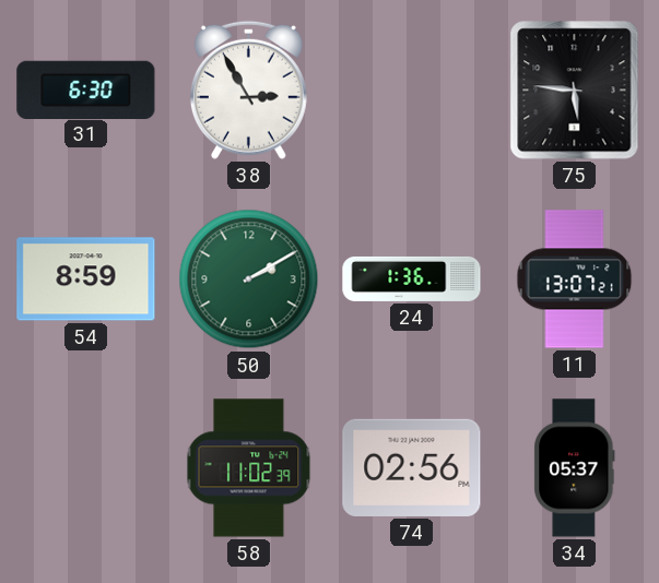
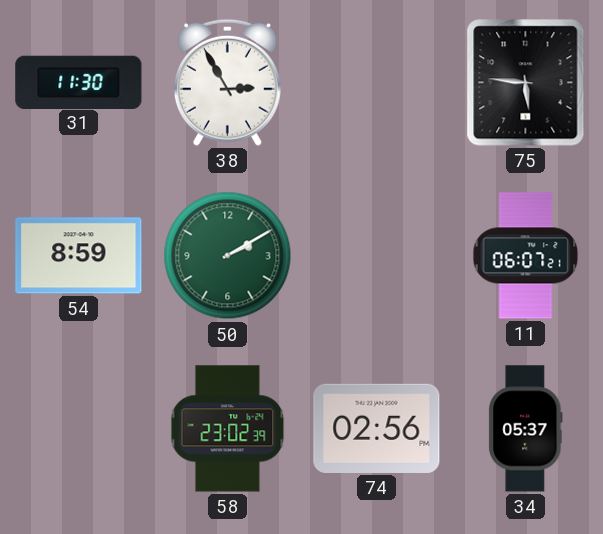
31: 6:30 -> 11:30
24: 1:36 -> none
11: 13:07 -> 06:07
58: 11:02 -> 23:02
